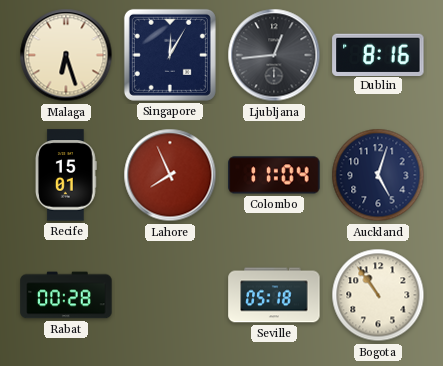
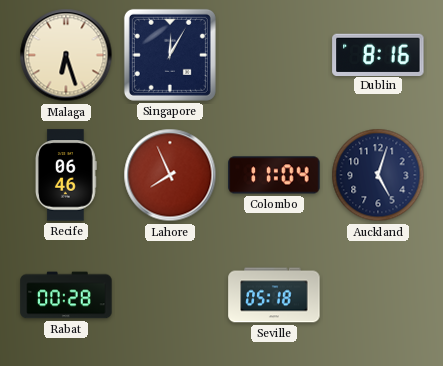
Ljubljana: 12:44 -> none
Recife: 15:01 -> 06:46
Bogota: 10:54 -> none
